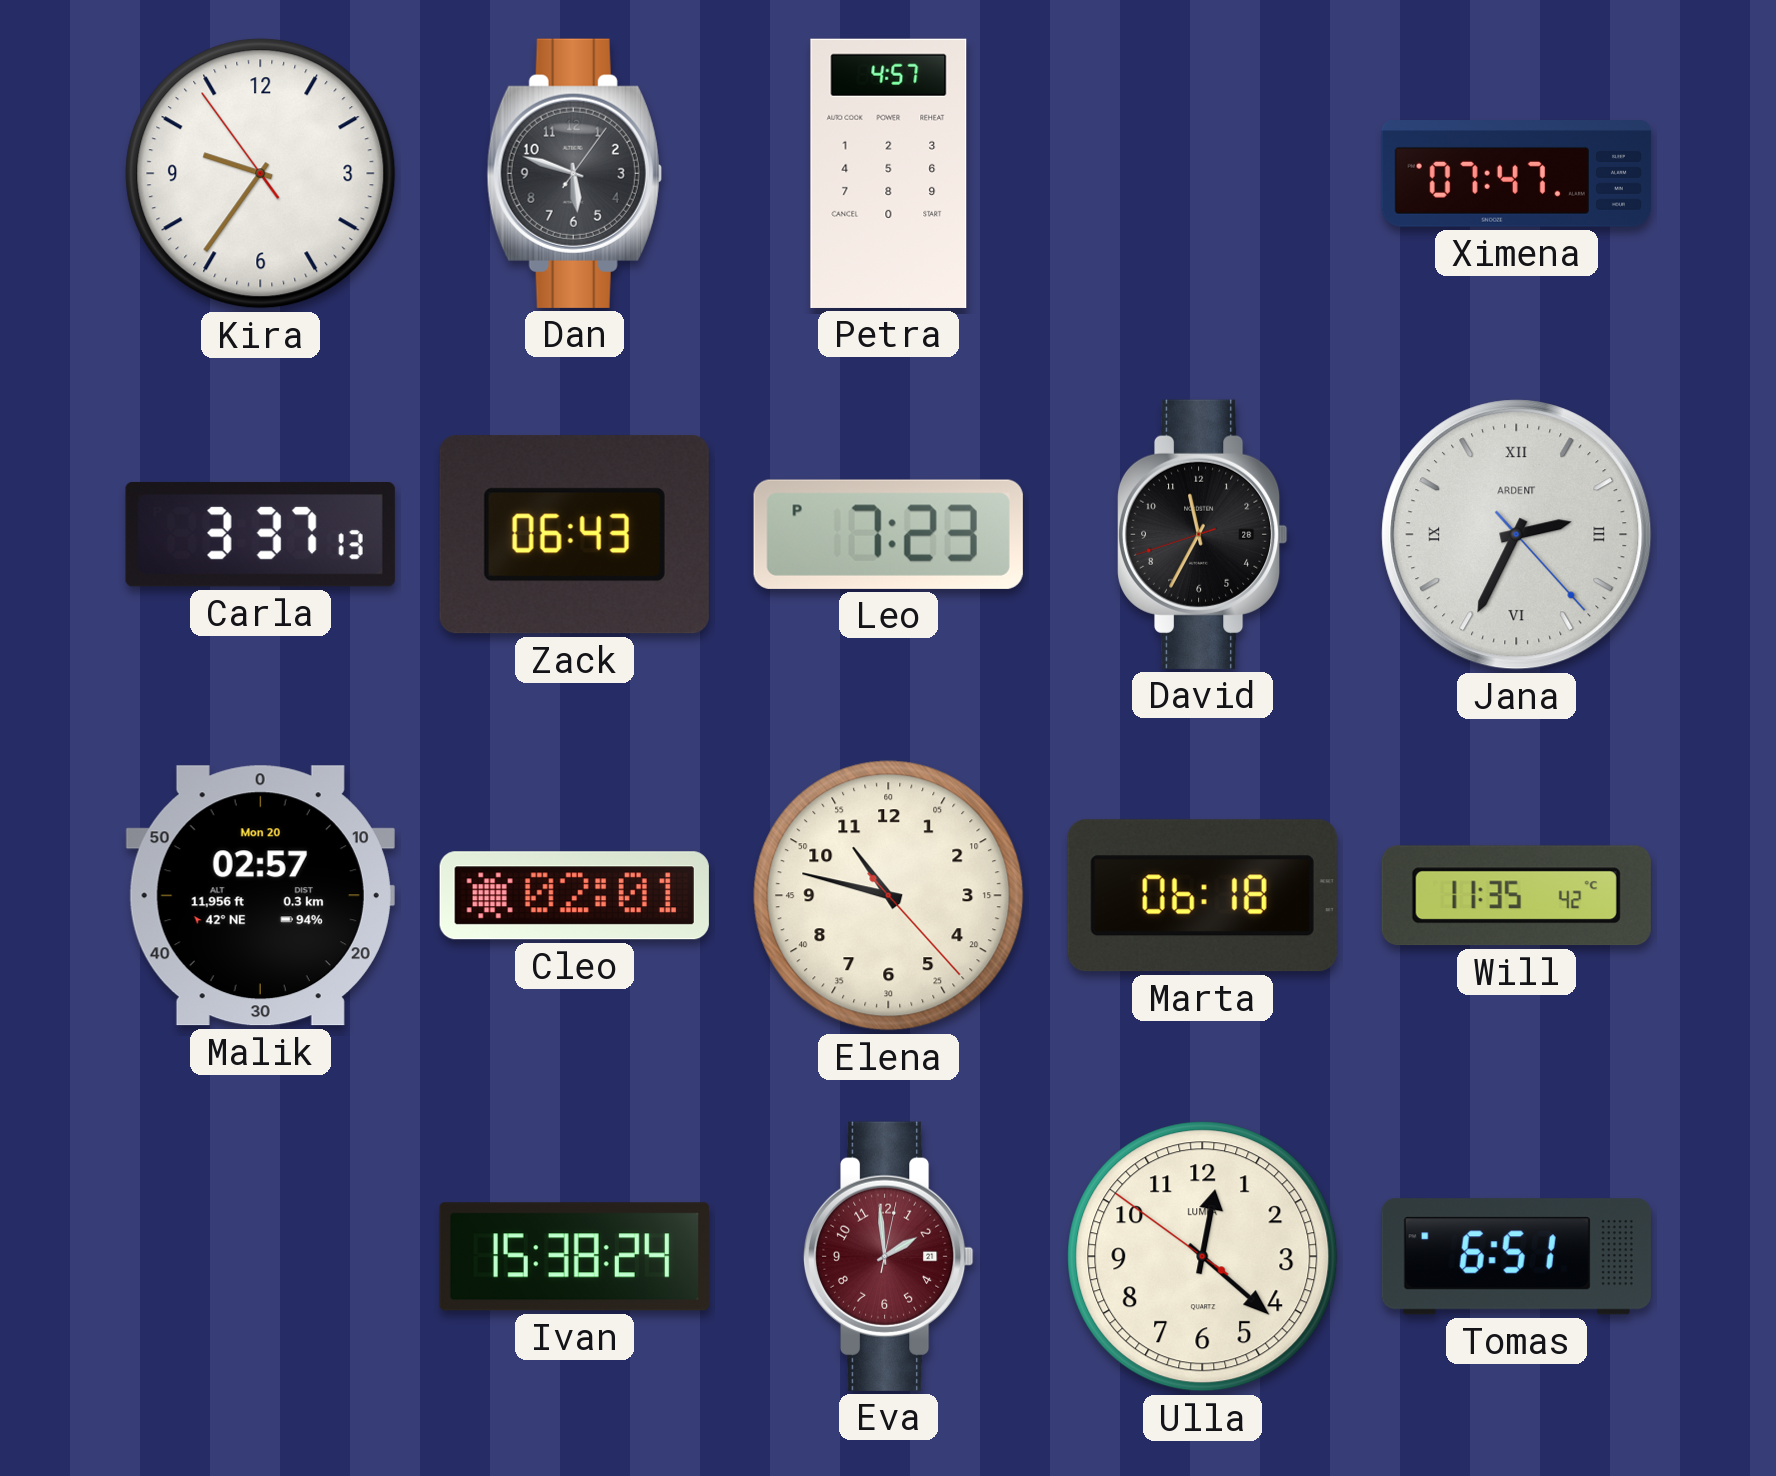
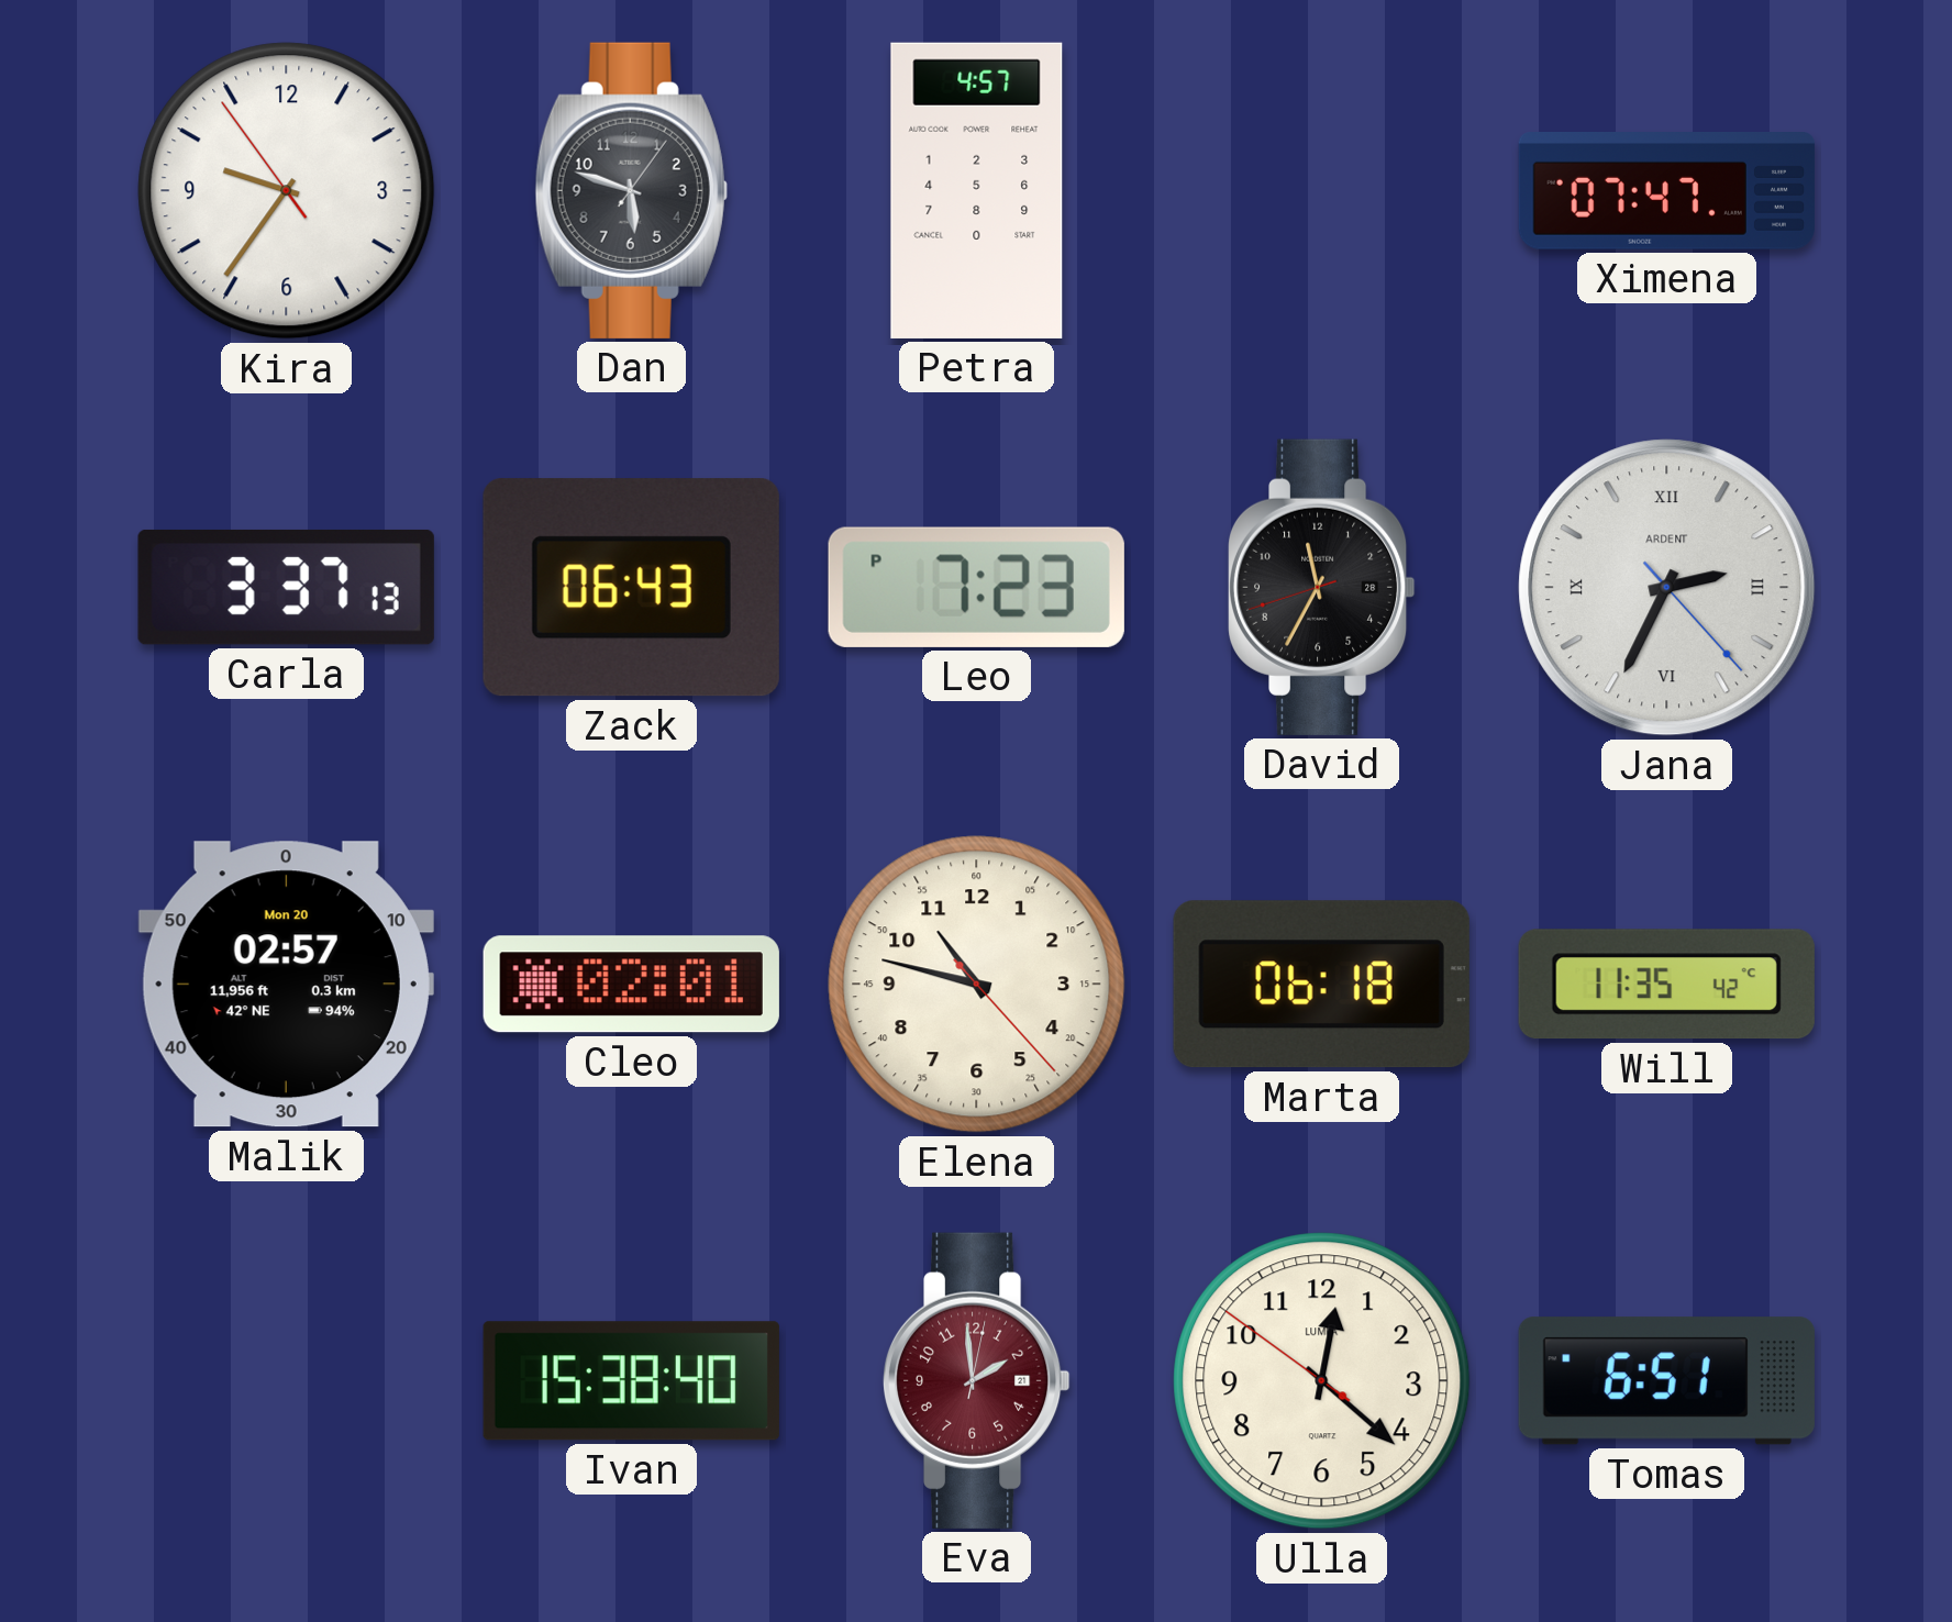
Ivan: 15:38:24 -> 15:38:40
